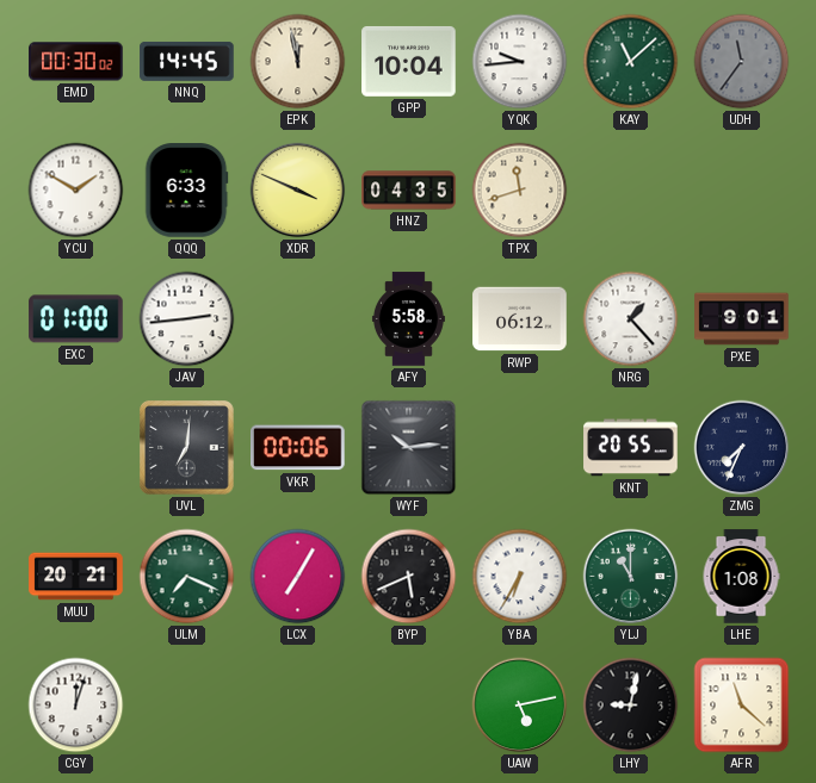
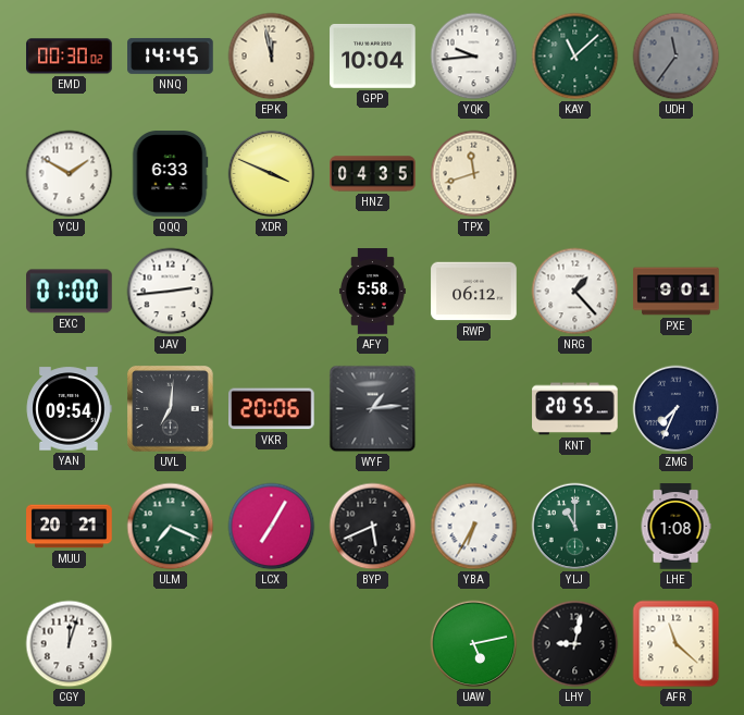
YAN: none -> 09:54
VKR: 00:06 -> 20:06
WYF: 10:14 -> 1:14
